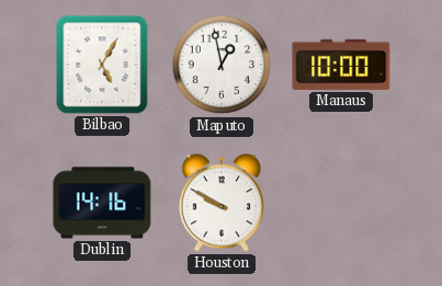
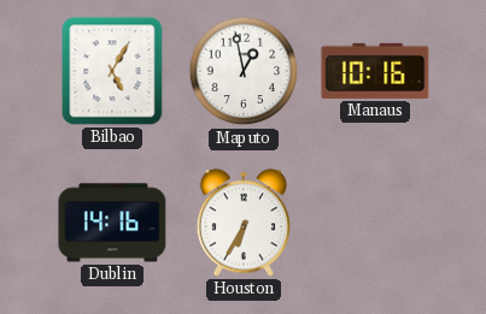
Manaus: 10:00 -> 10:16
Houston: 9:50 -> 6:35
